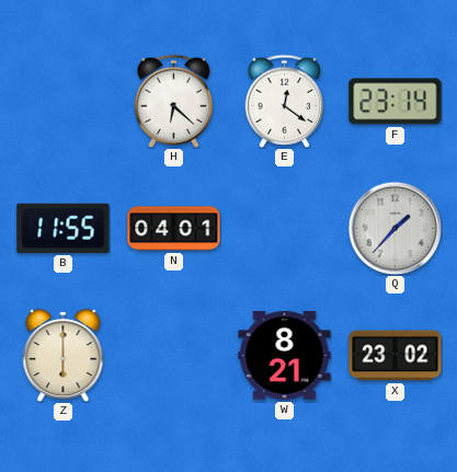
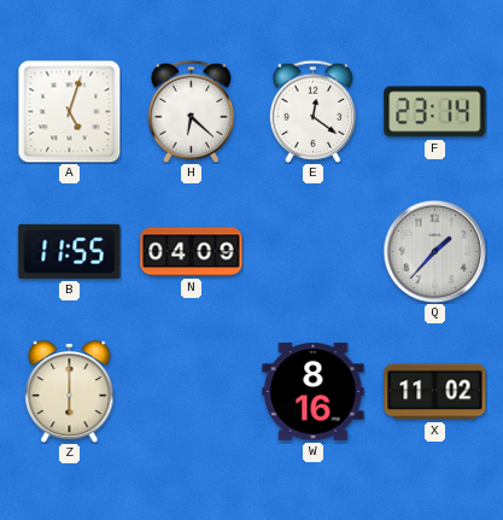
A: none -> 5:03
N: 04:01 -> 04:09
W: 8:21 -> 8:16
X: 23:02 -> 11:02
